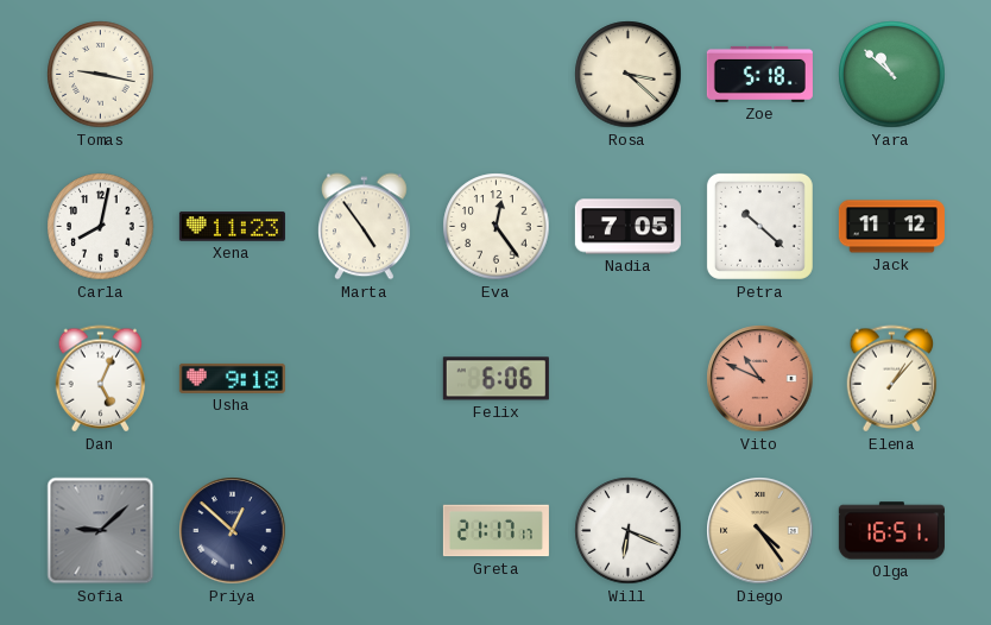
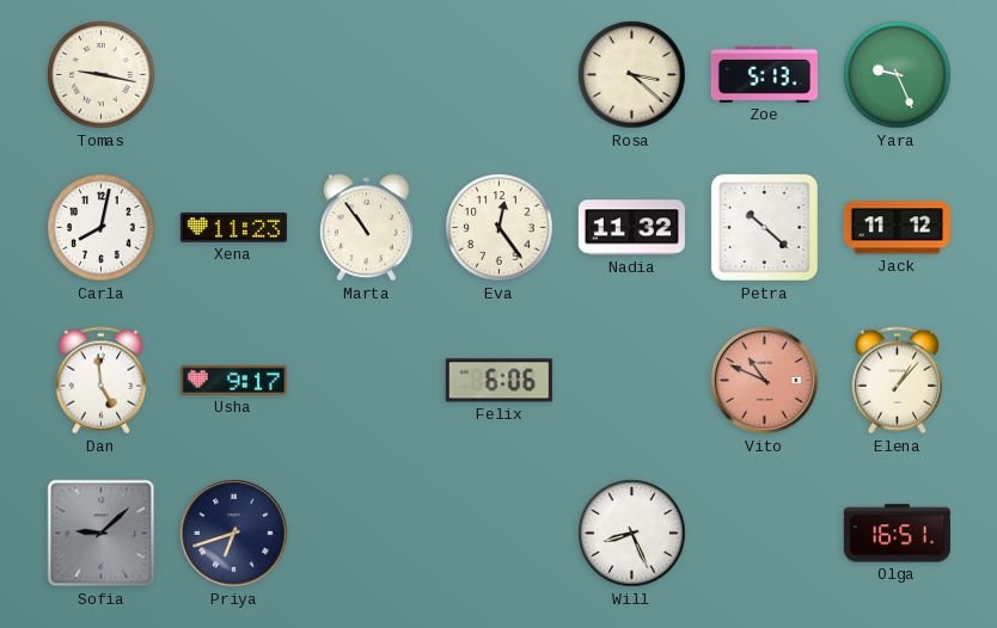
Zoe: 5:18 -> 5:13
Yara: 10:52 -> 9:26
Marta: 4:54 -> 10:54
Nadia: 7:05 -> 11:32
Dan: 5:04 -> 4:59
Usha: 9:18 -> 9:17
Priya: 12:52 -> 6:42
Greta: 21:17 -> none
Will: 6:19 -> 8:26
Diego: 4:24 -> none
